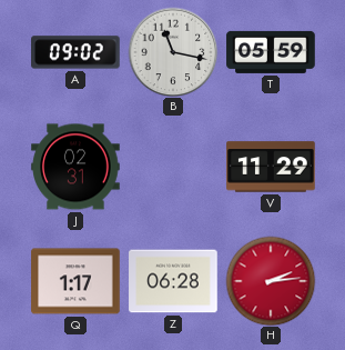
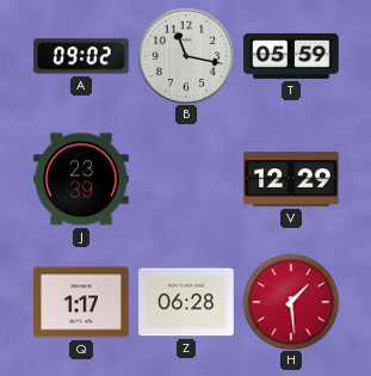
J: 02:31 -> 23:39
V: 11:29 -> 12:29
H: 2:14 -> 1:29
